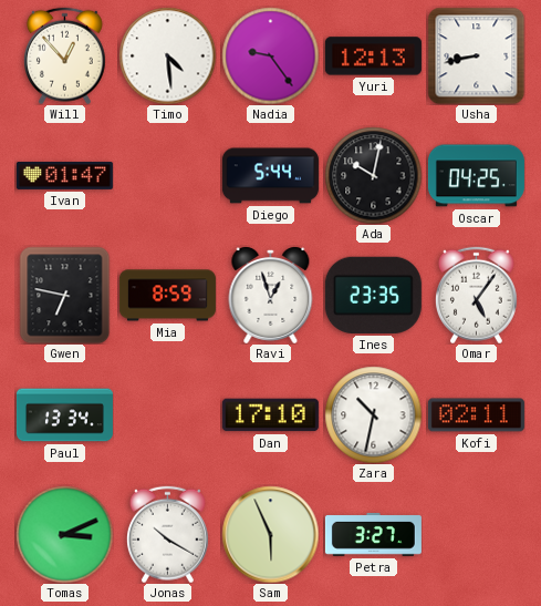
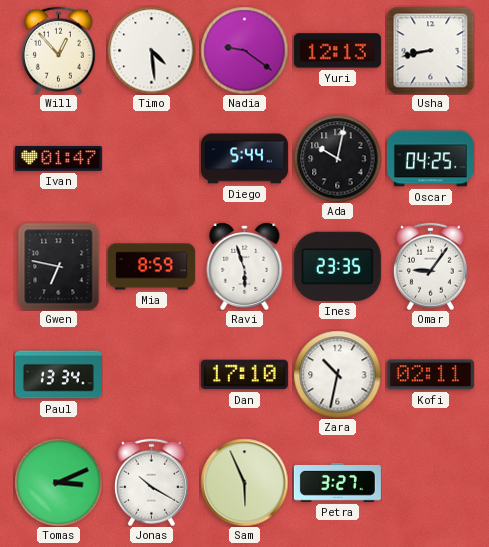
Nadia: 9:24 -> 9:21
Ravi: 12:57 -> 5:57
Omar: 5:06 -> 9:06
